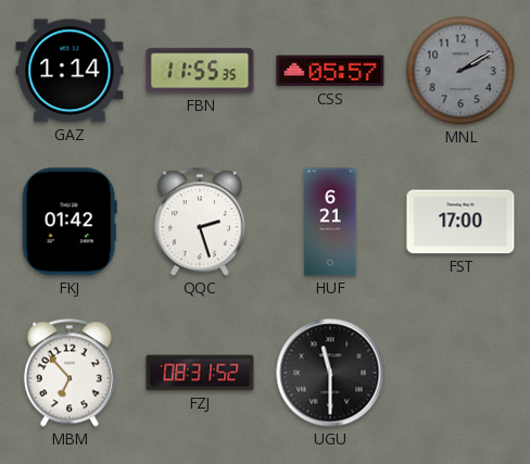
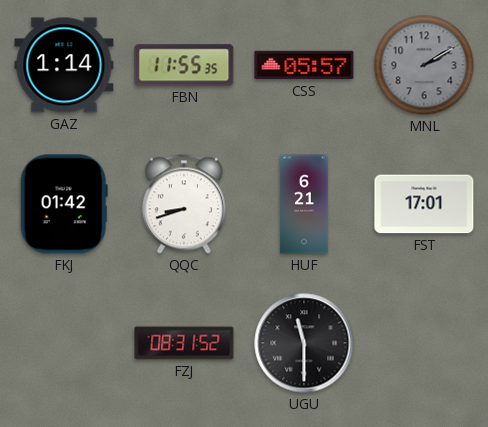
QQC: 2:27 -> 8:42
FST: 17:00 -> 17:01
MBM: 6:53 -> none
